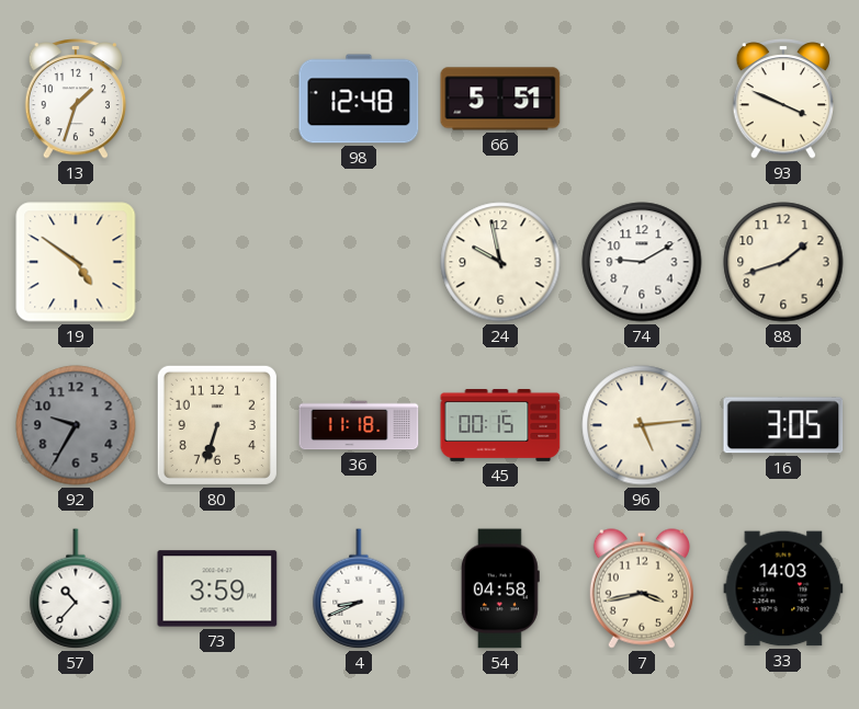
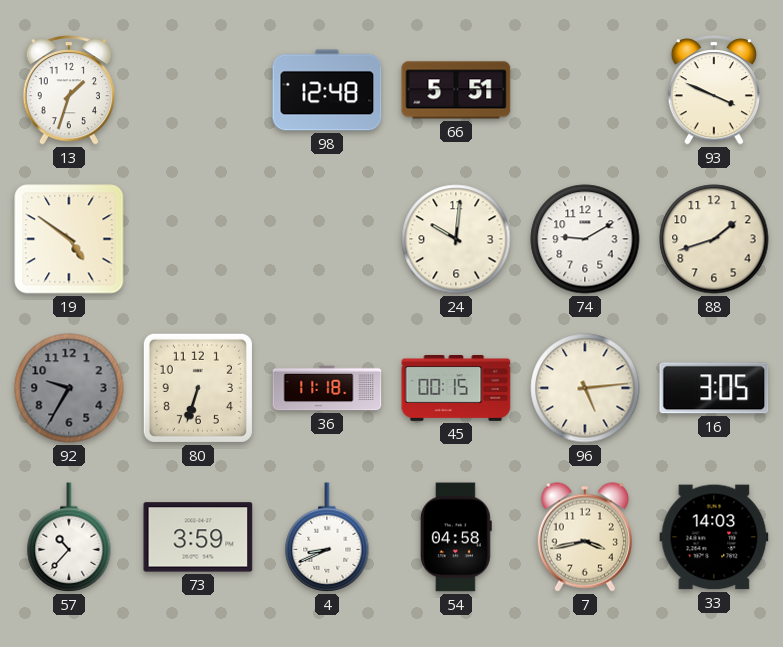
24: 9:58 -> 10:01
